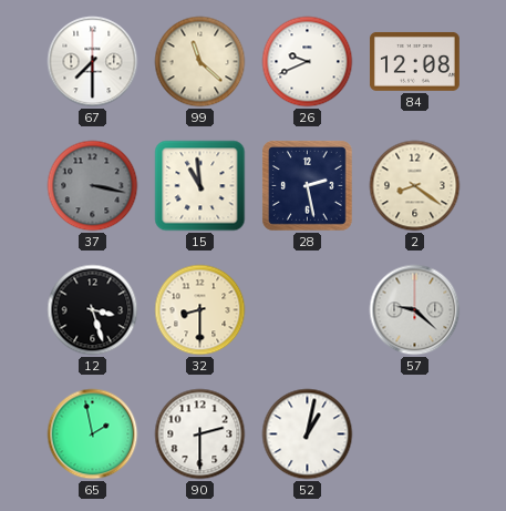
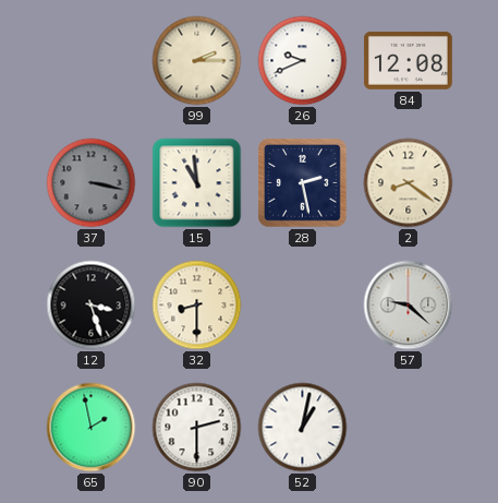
67: 7:30 -> none
99: 11:22 -> 2:15
